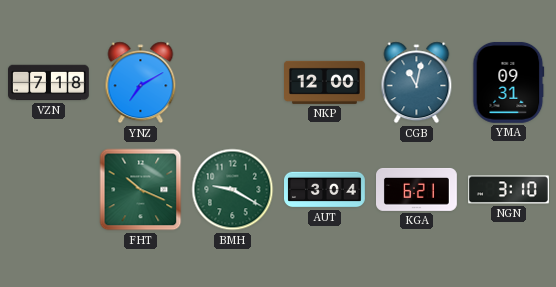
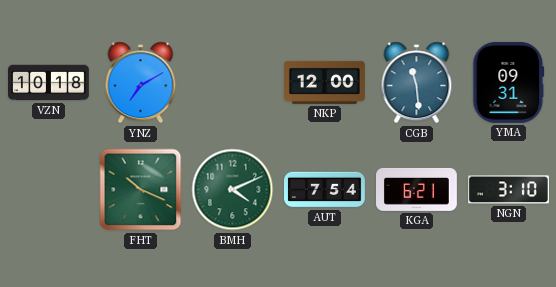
VZN: 7:18 -> 10:18
CGB: 11:02 -> 11:29
BMH: 9:20 -> 4:11
AUT: 3:04 -> 7:54
